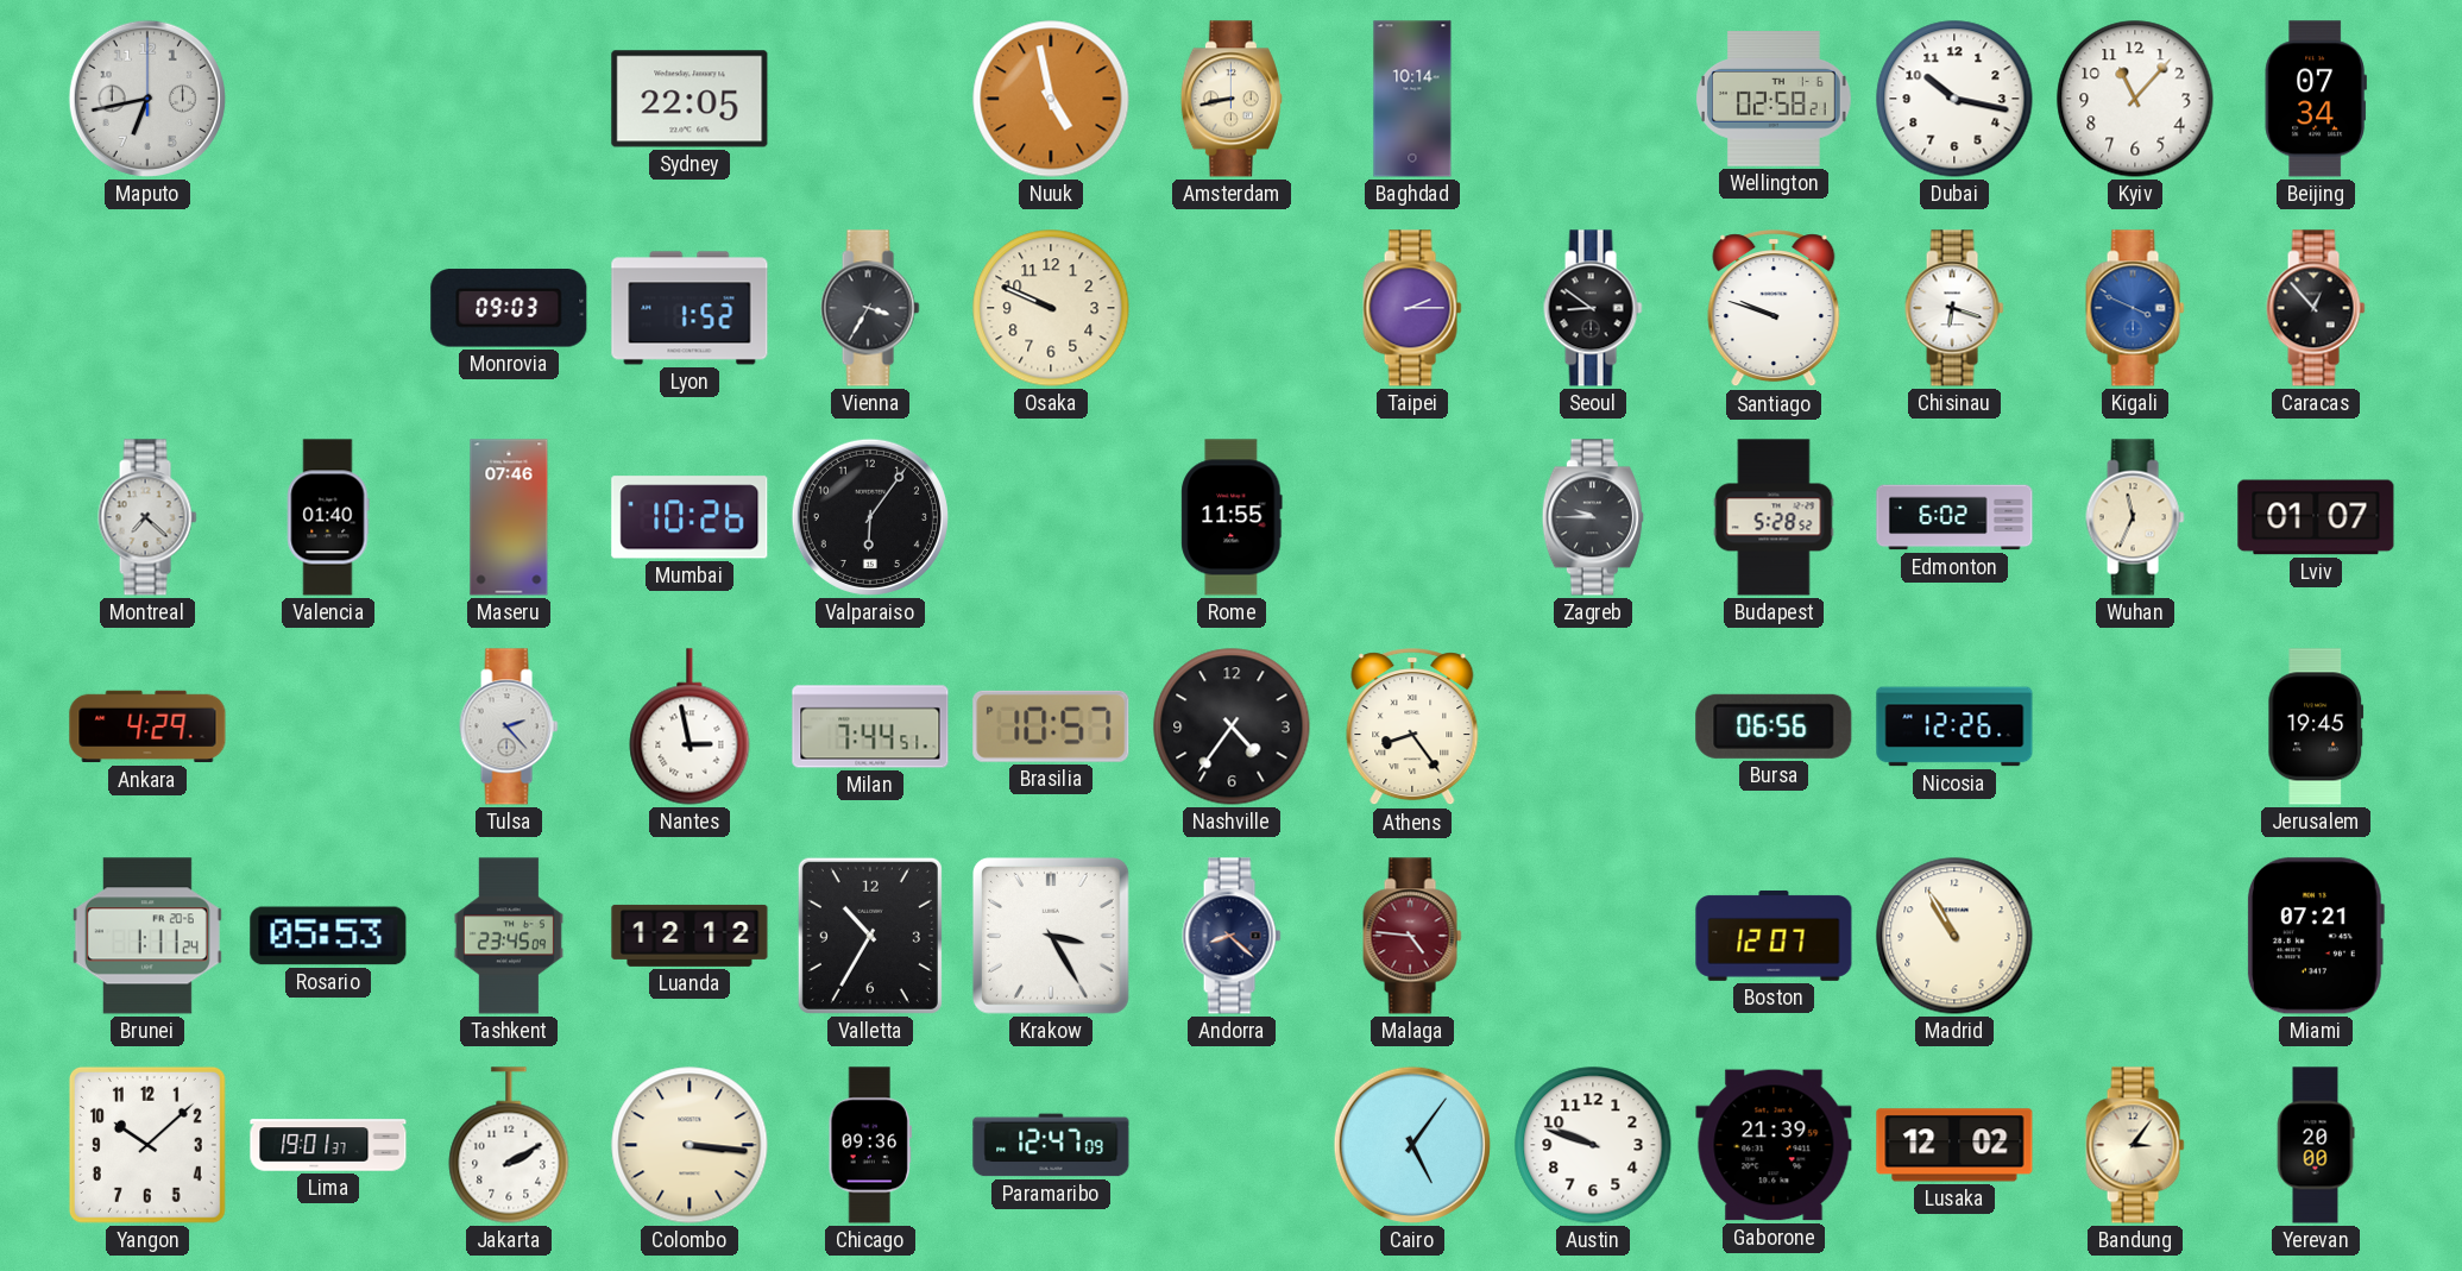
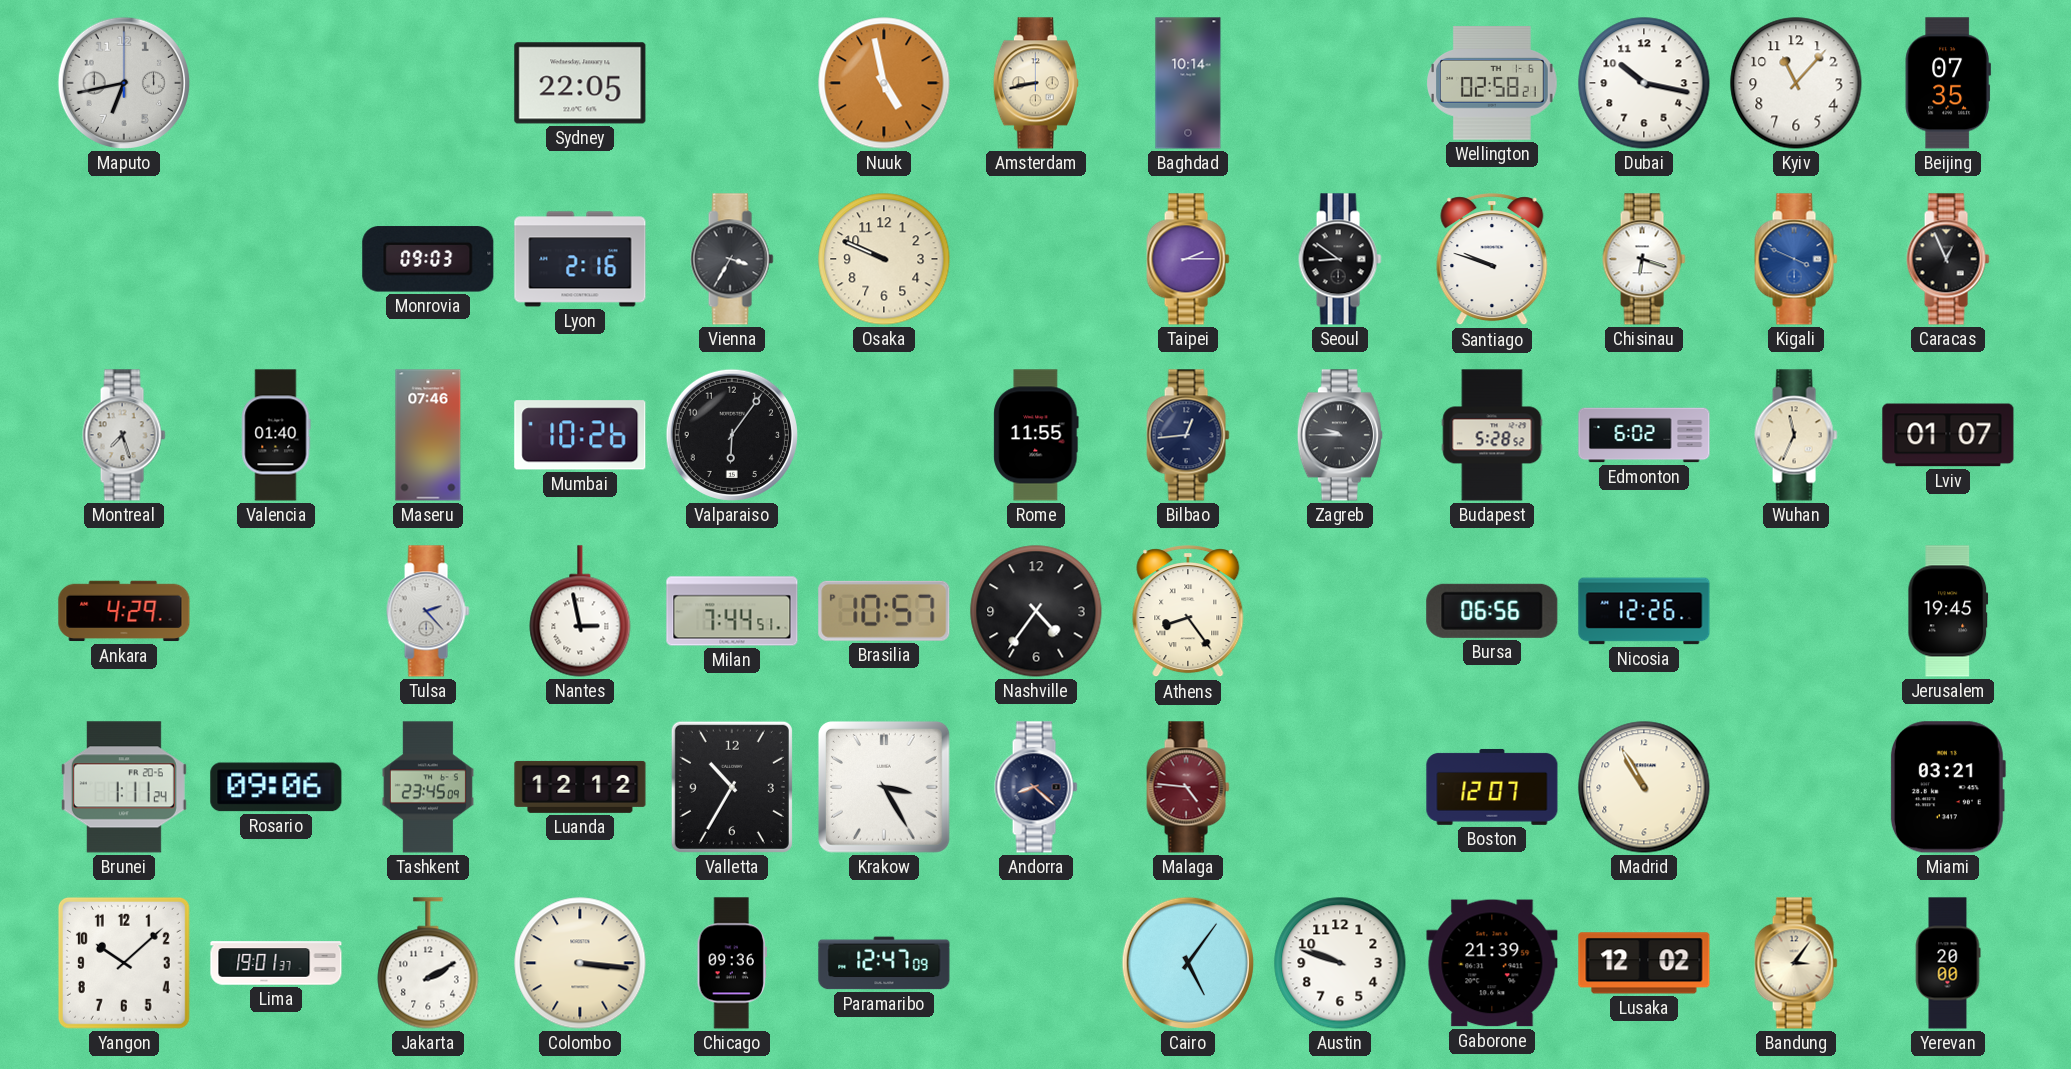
Beijing: 07:34 -> 07:35
Lyon: 1:52 -> 2:16
Caracas: 12:53 -> 12:56
Montreal: 7:22 -> 7:27
Bilbao: none -> 12:44
Rosario: 05:53 -> 09:06
Miami: 07:21 -> 03:21
